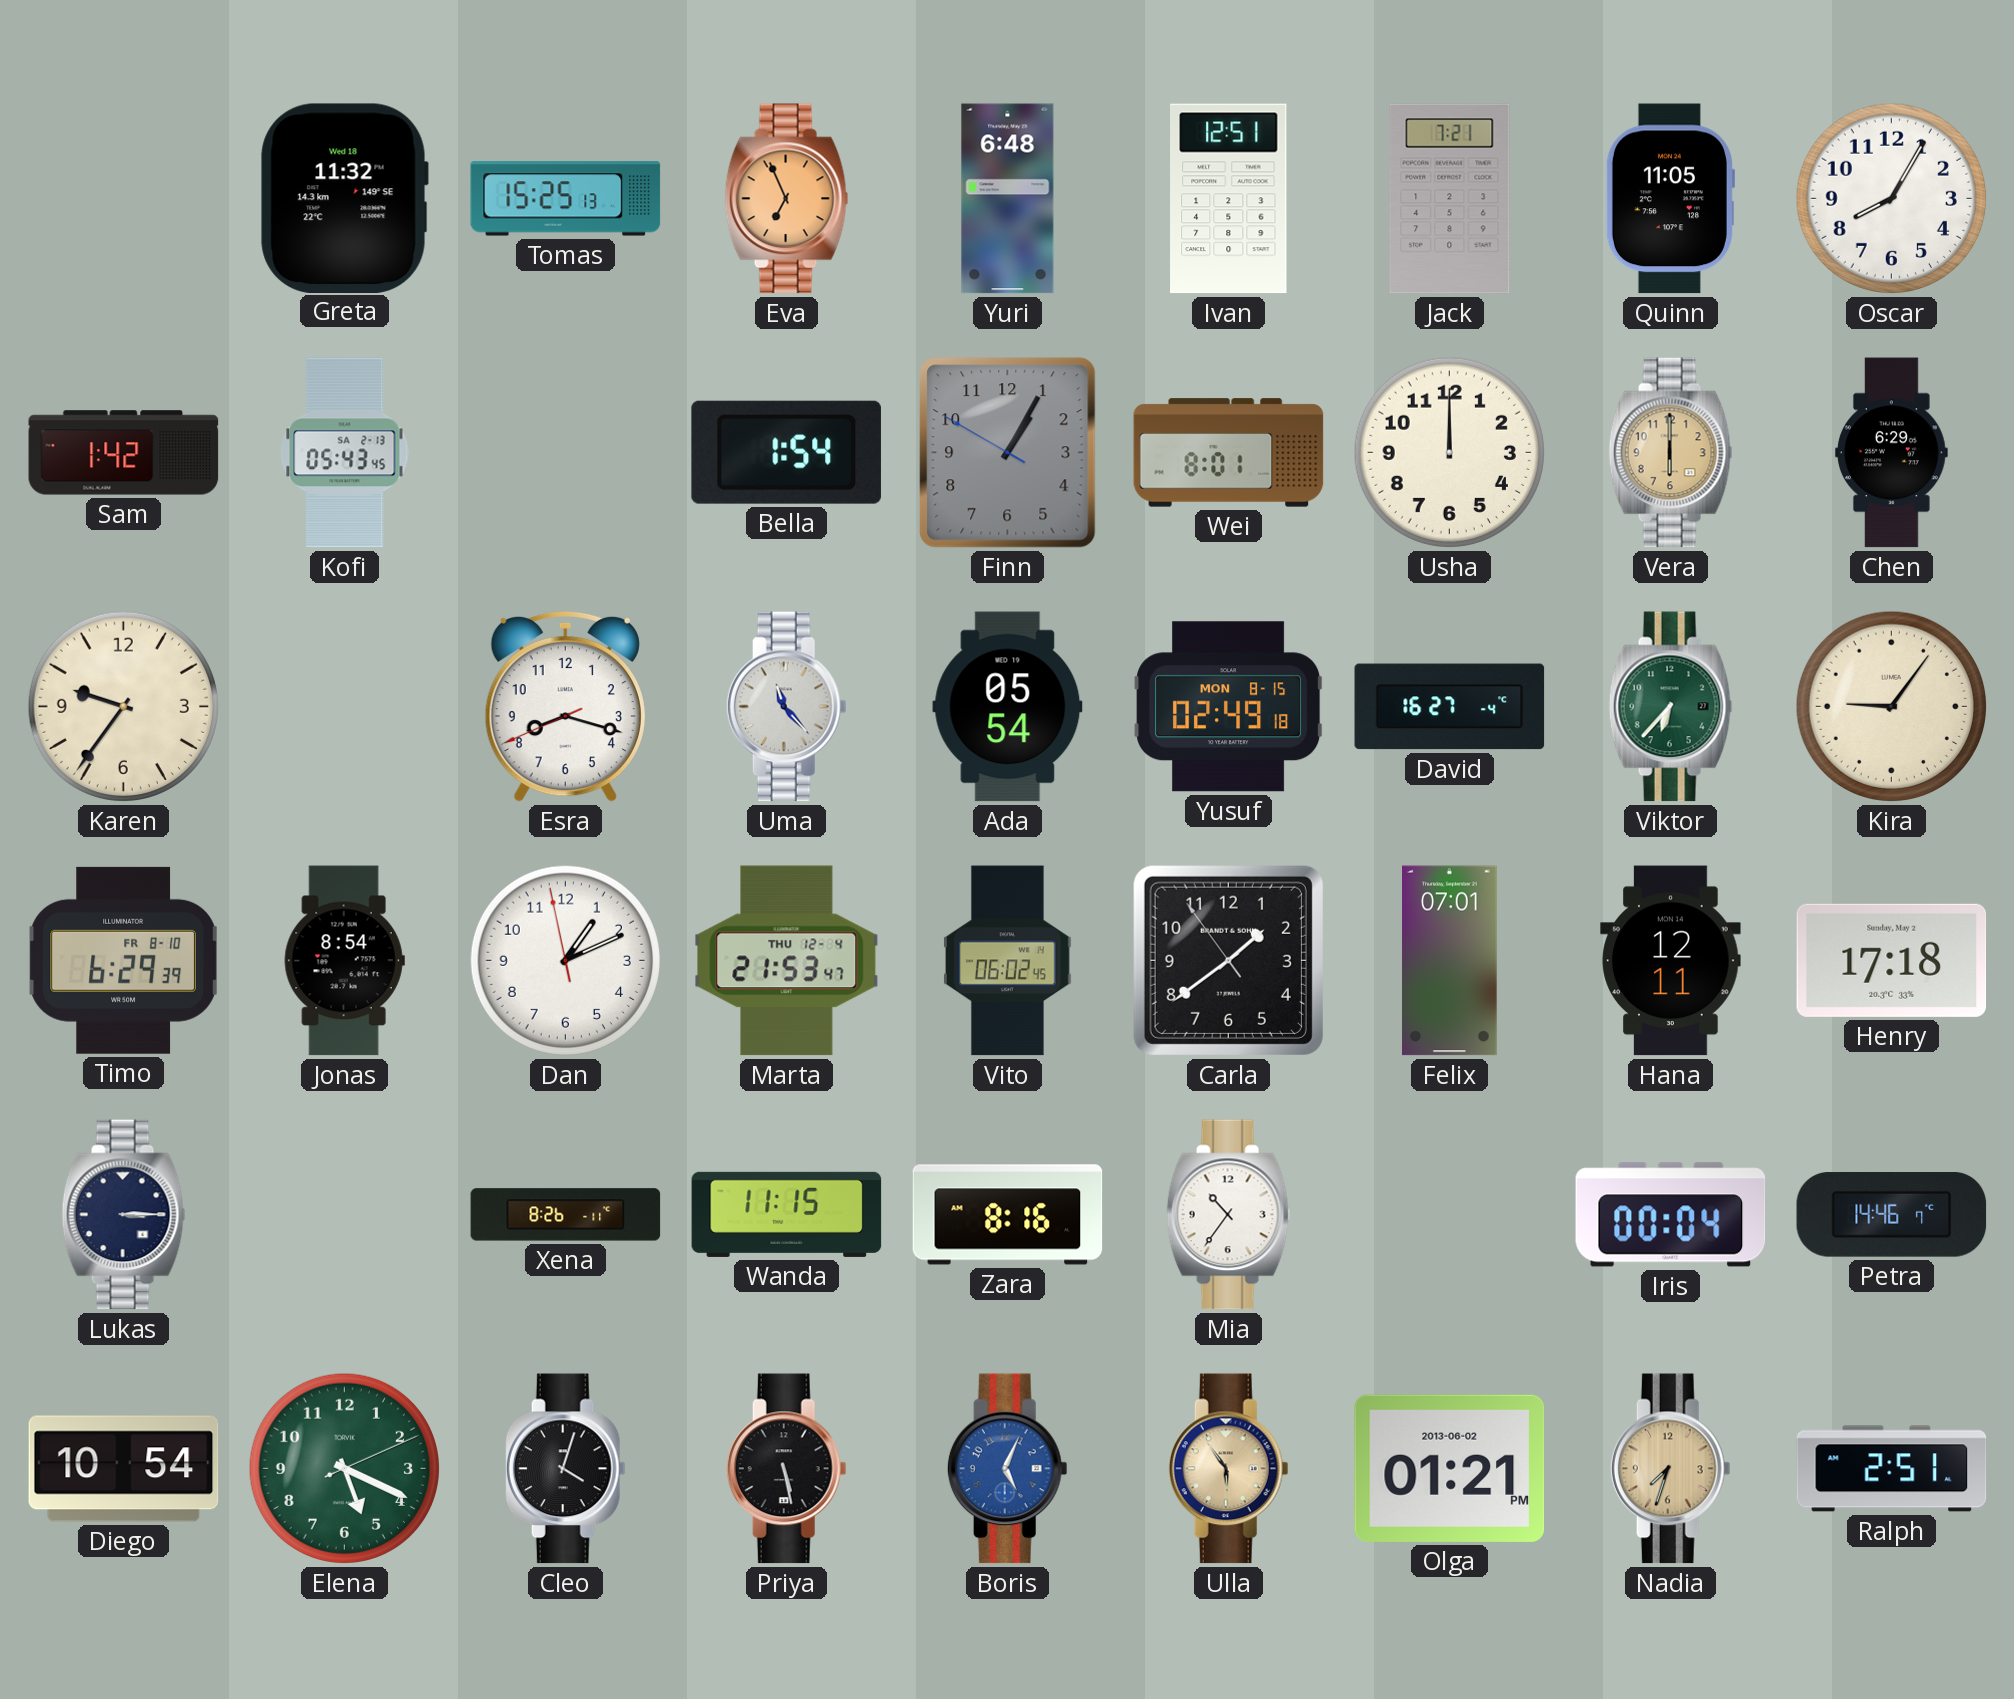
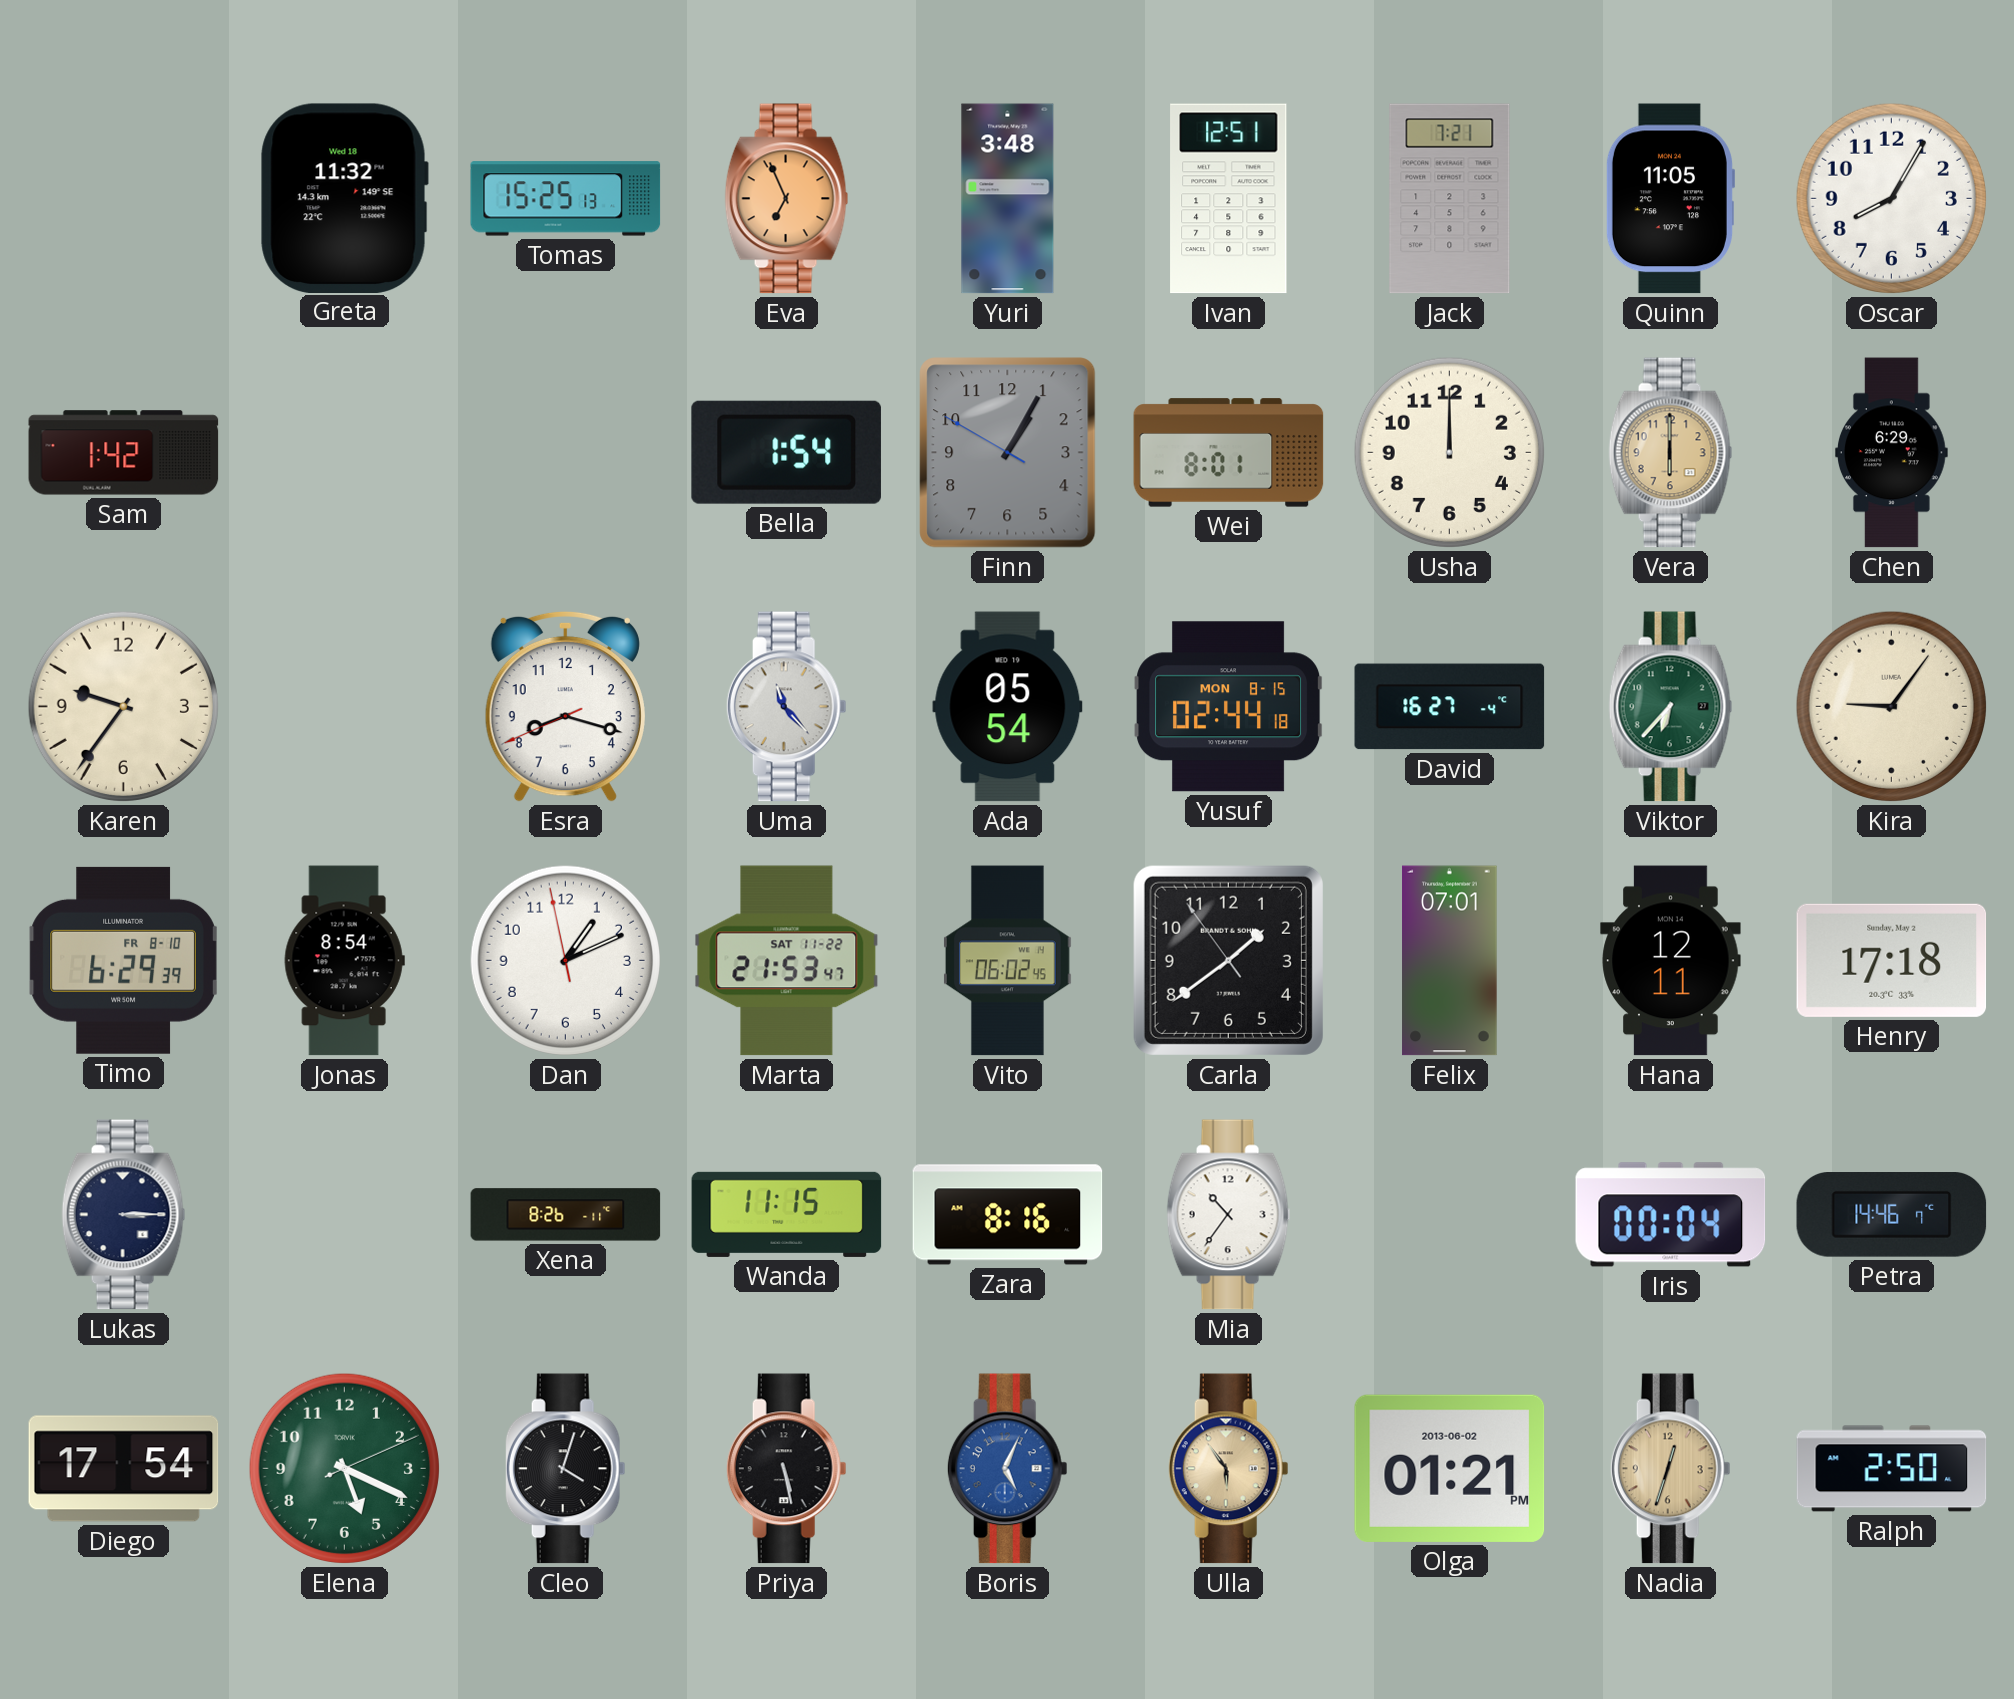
Yuri: 6:48 -> 3:48
Kofi: 05:43 -> none
Yusuf: 02:49 -> 02:44
Marta date: THU 12-4 -> SAT 11-22
Diego: 10:54 -> 17:54
Nadia: 7:33 -> 12:33
Ralph: 2:51 -> 2:50
